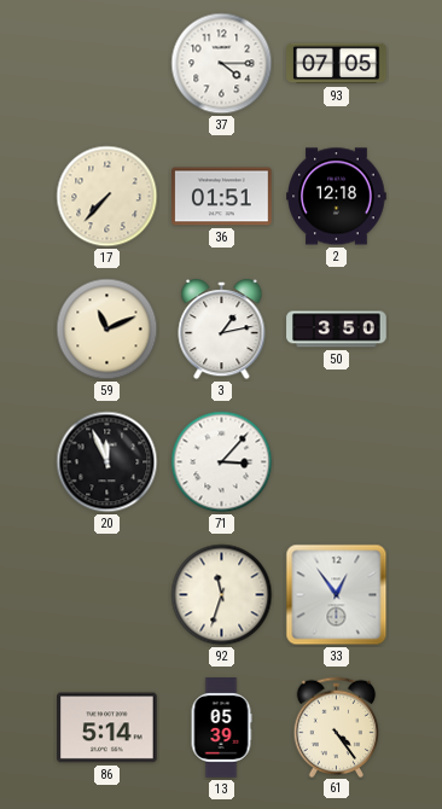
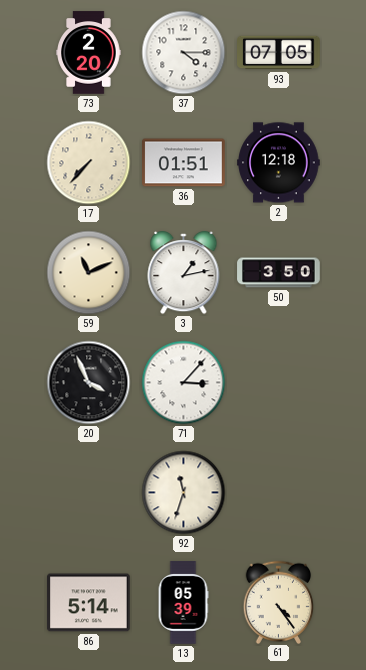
73: none -> 2:20
20: 11:56 -> 3:56
33: 12:54 -> none
